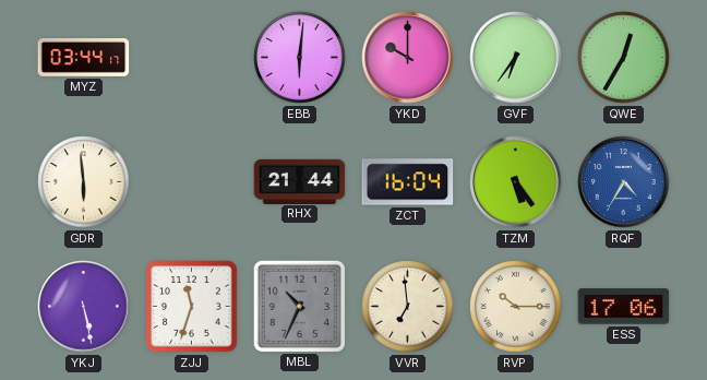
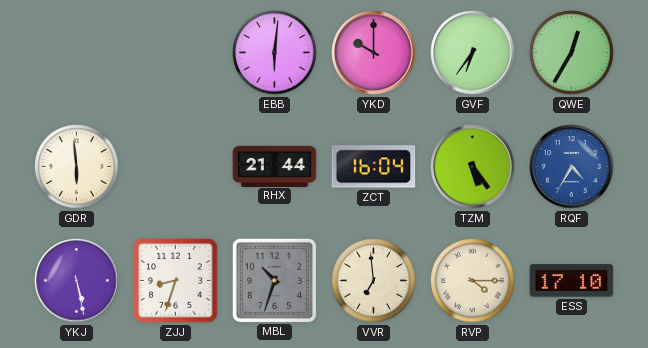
MYZ: 03:44 -> none
ZJJ: 11:33 -> 8:33
MBL: 10:34 -> 10:33
RVP: 10:15 -> 4:15
ESS: 17:06 -> 17:10
